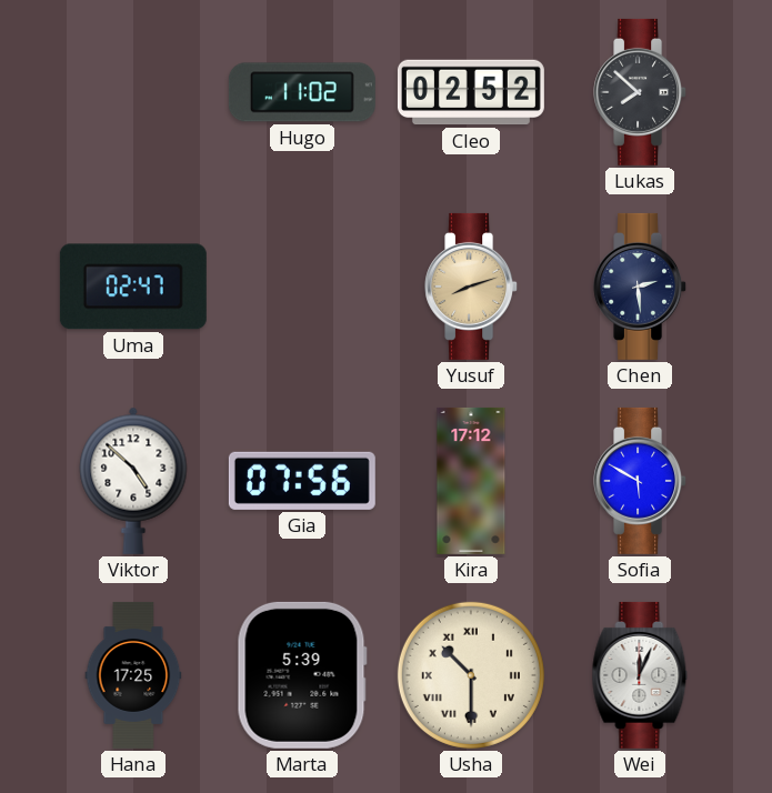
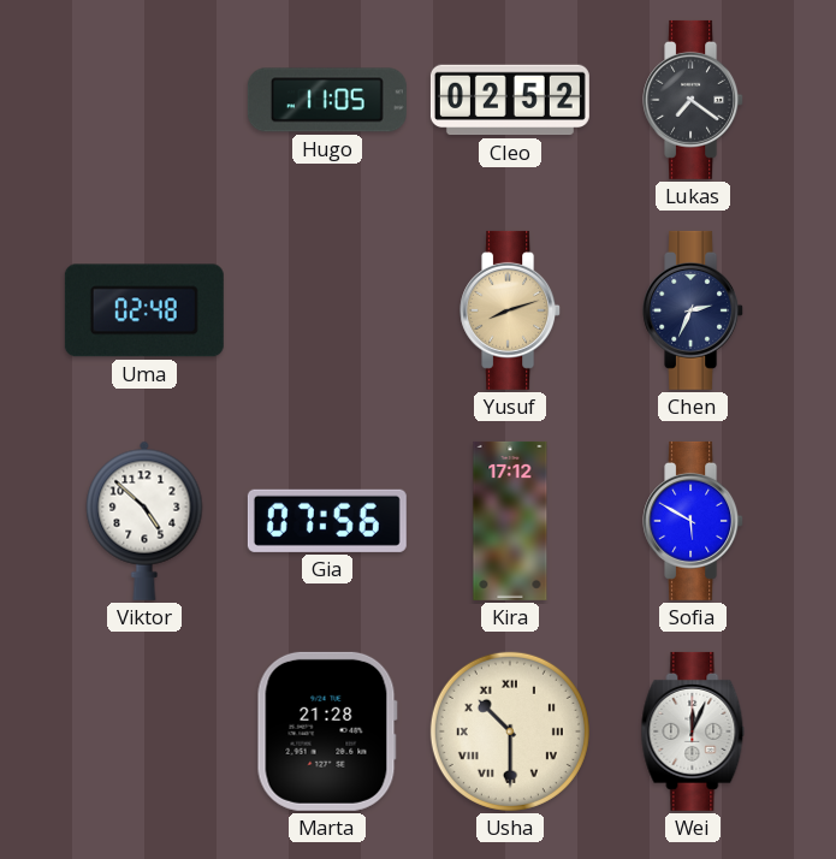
Hugo: 11:02 -> 11:05
Lukas: 7:52 -> 7:21
Uma: 02:47 -> 02:48
Chen: 2:29 -> 2:34
Hana: 17:25 -> none
Marta: 5:39 -> 21:28
